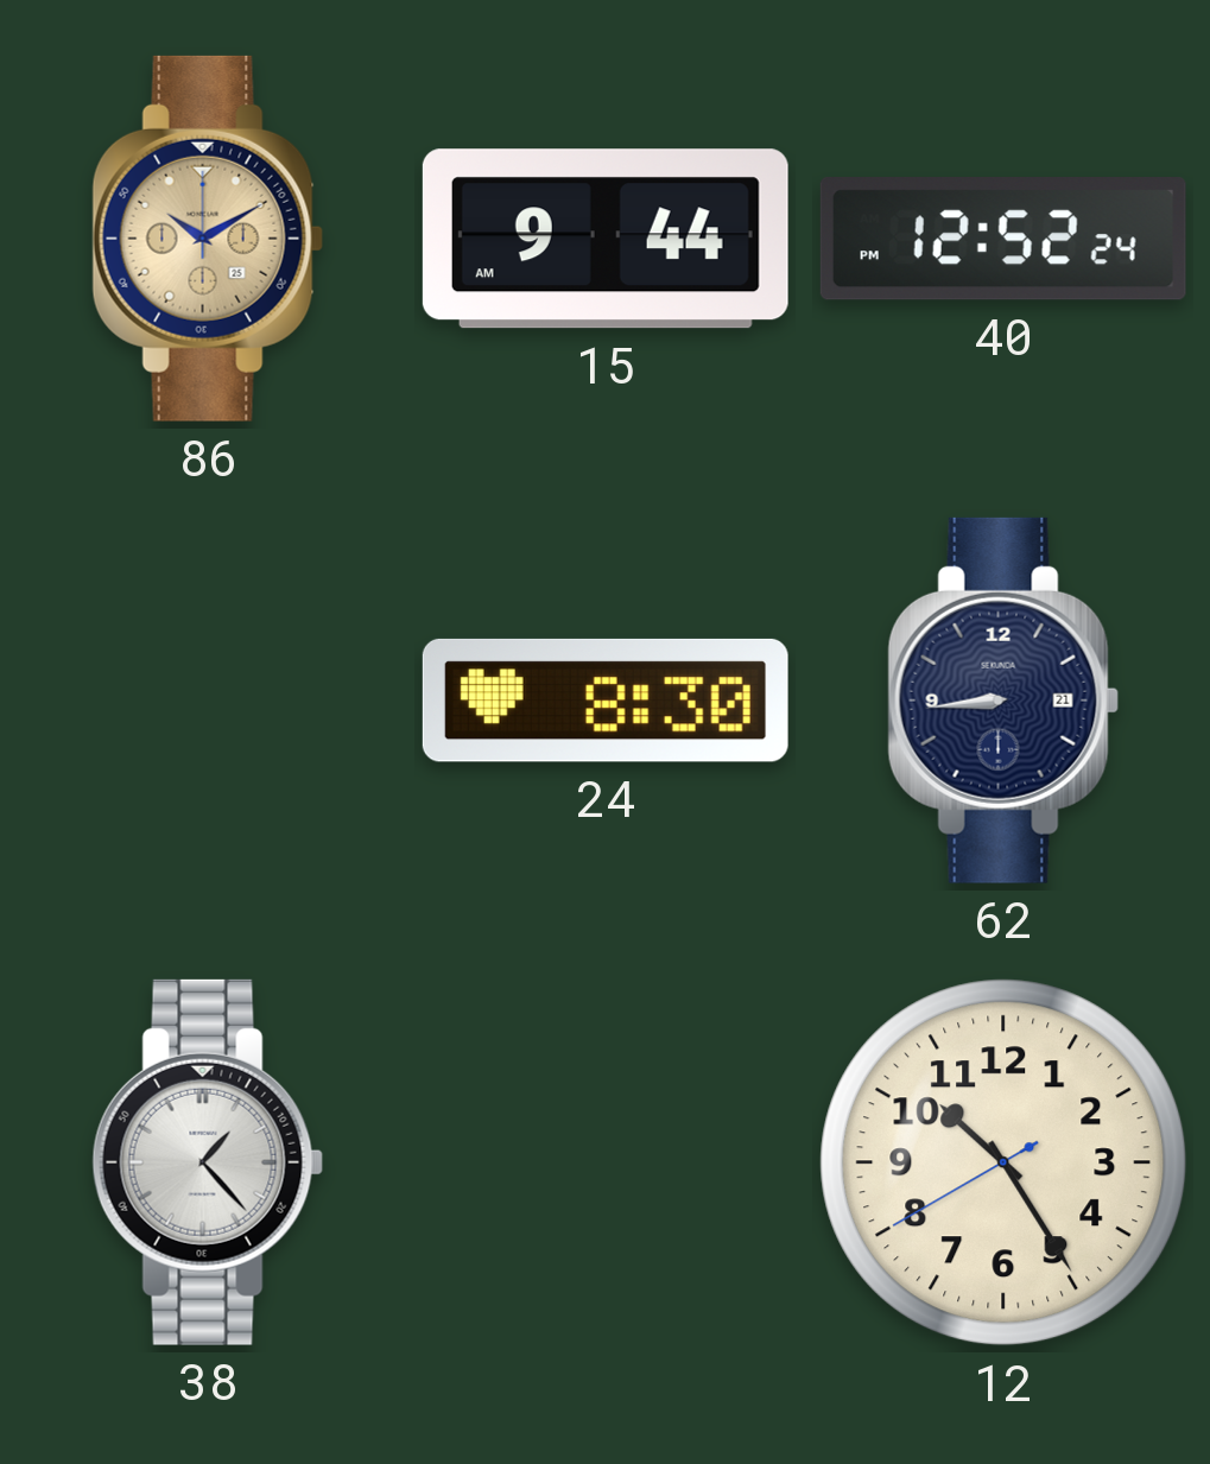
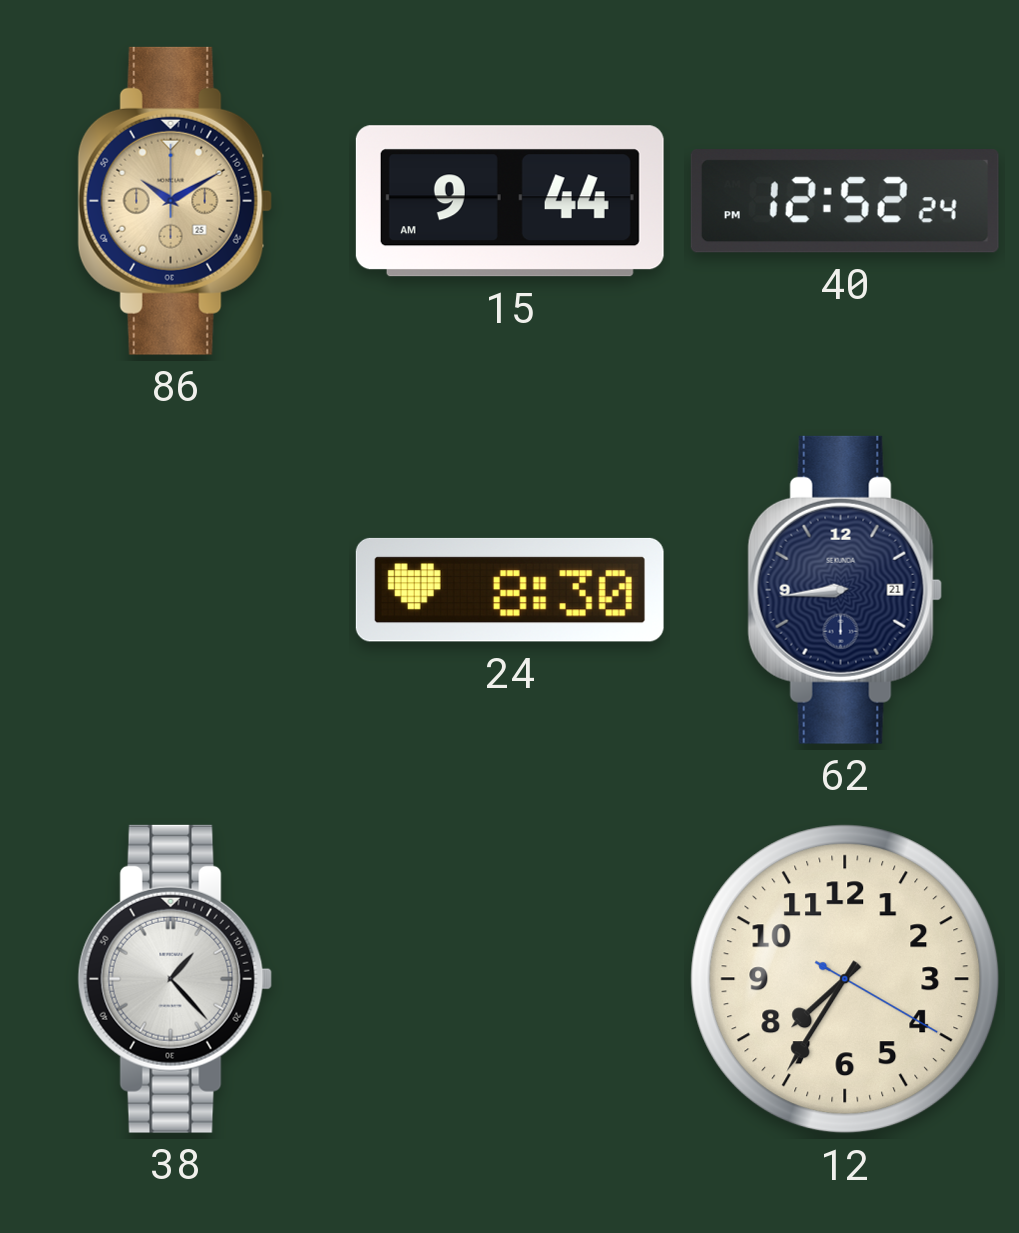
12: 10:24 -> 7:35
